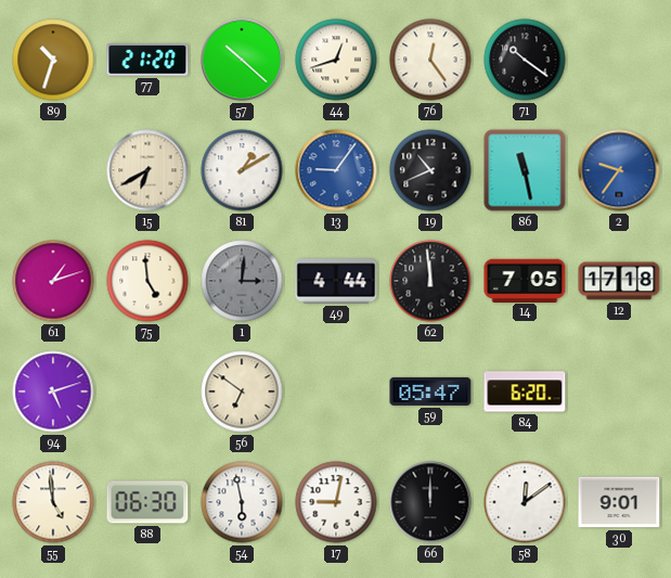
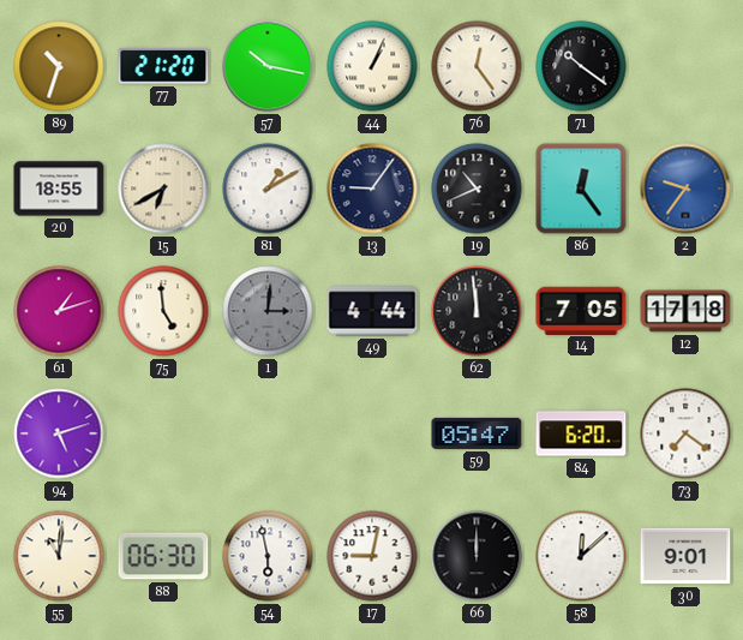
57: 10:22 -> 10:17
44: 12:42 -> 1:04
20: none -> 18:55
13 dial: blue -> navy
86: 11:28 -> 12:24
56: 6:51 -> none
73: none -> 7:21
55: 4:59 -> 11:01
58: 12:09 -> 12:08
